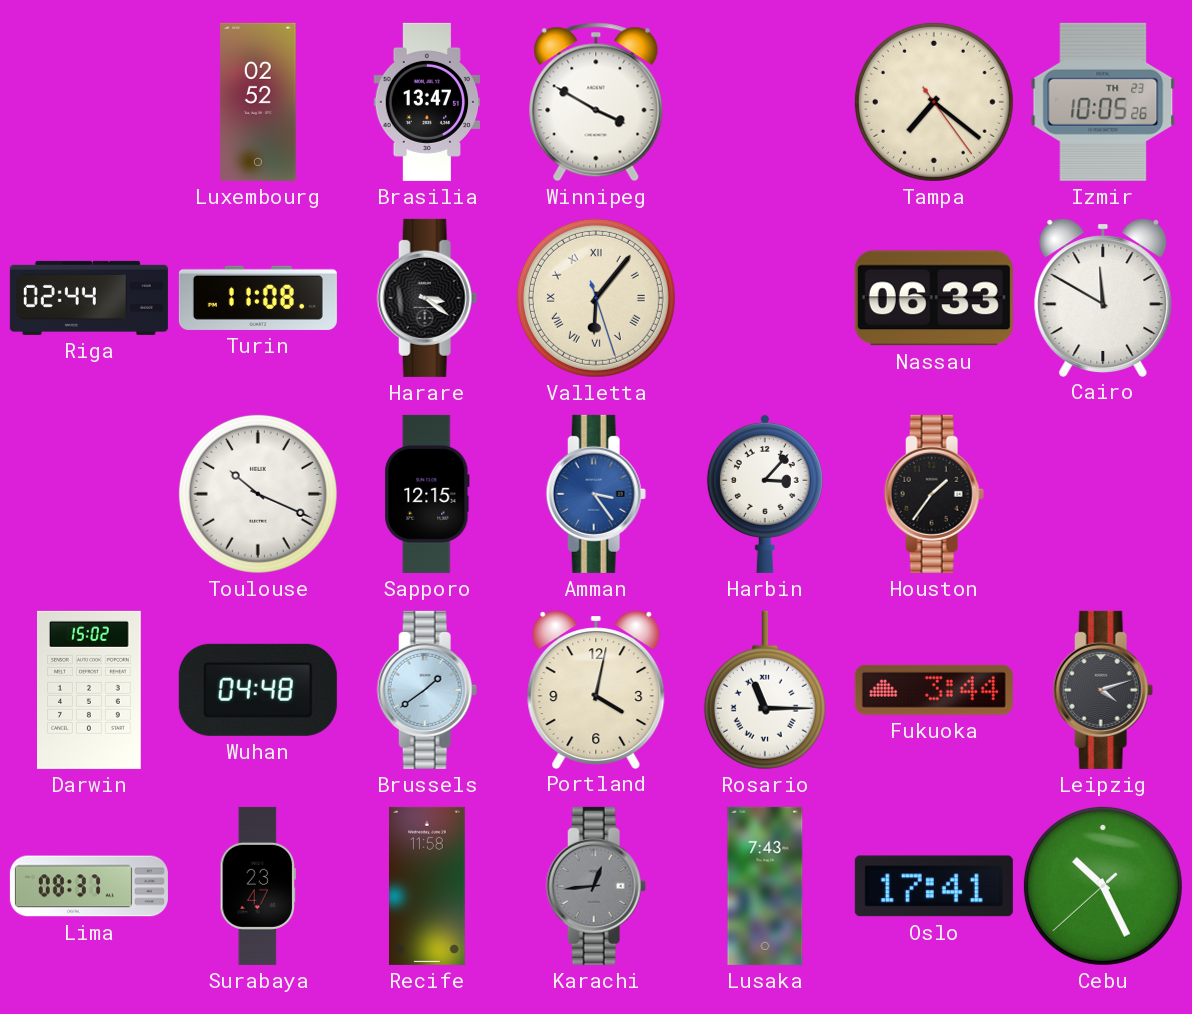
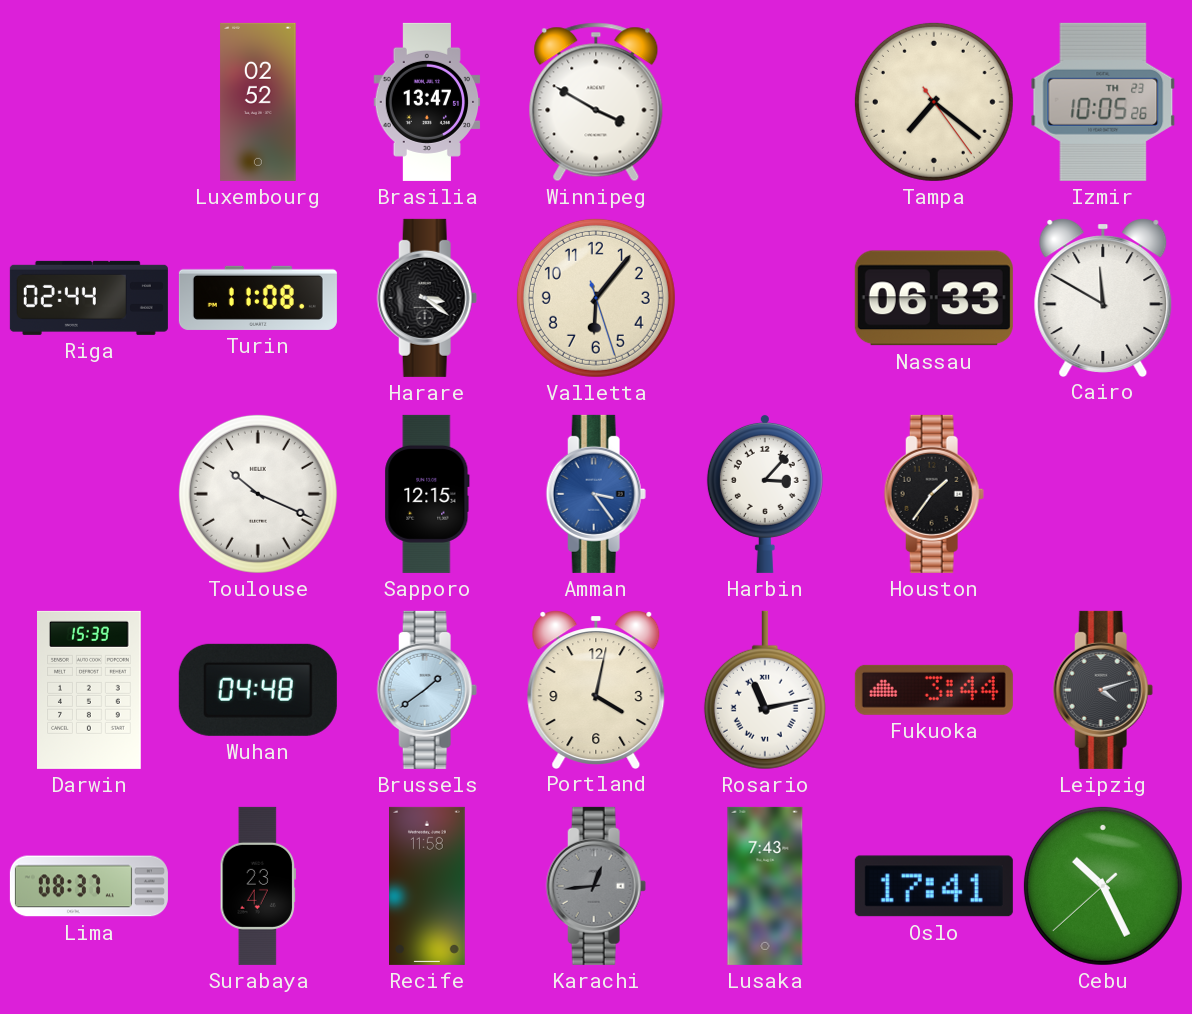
Valletta numerals: Roman -> Arabic
Darwin: 15:02 -> 15:39
Rosario: 11:15 -> 11:13
